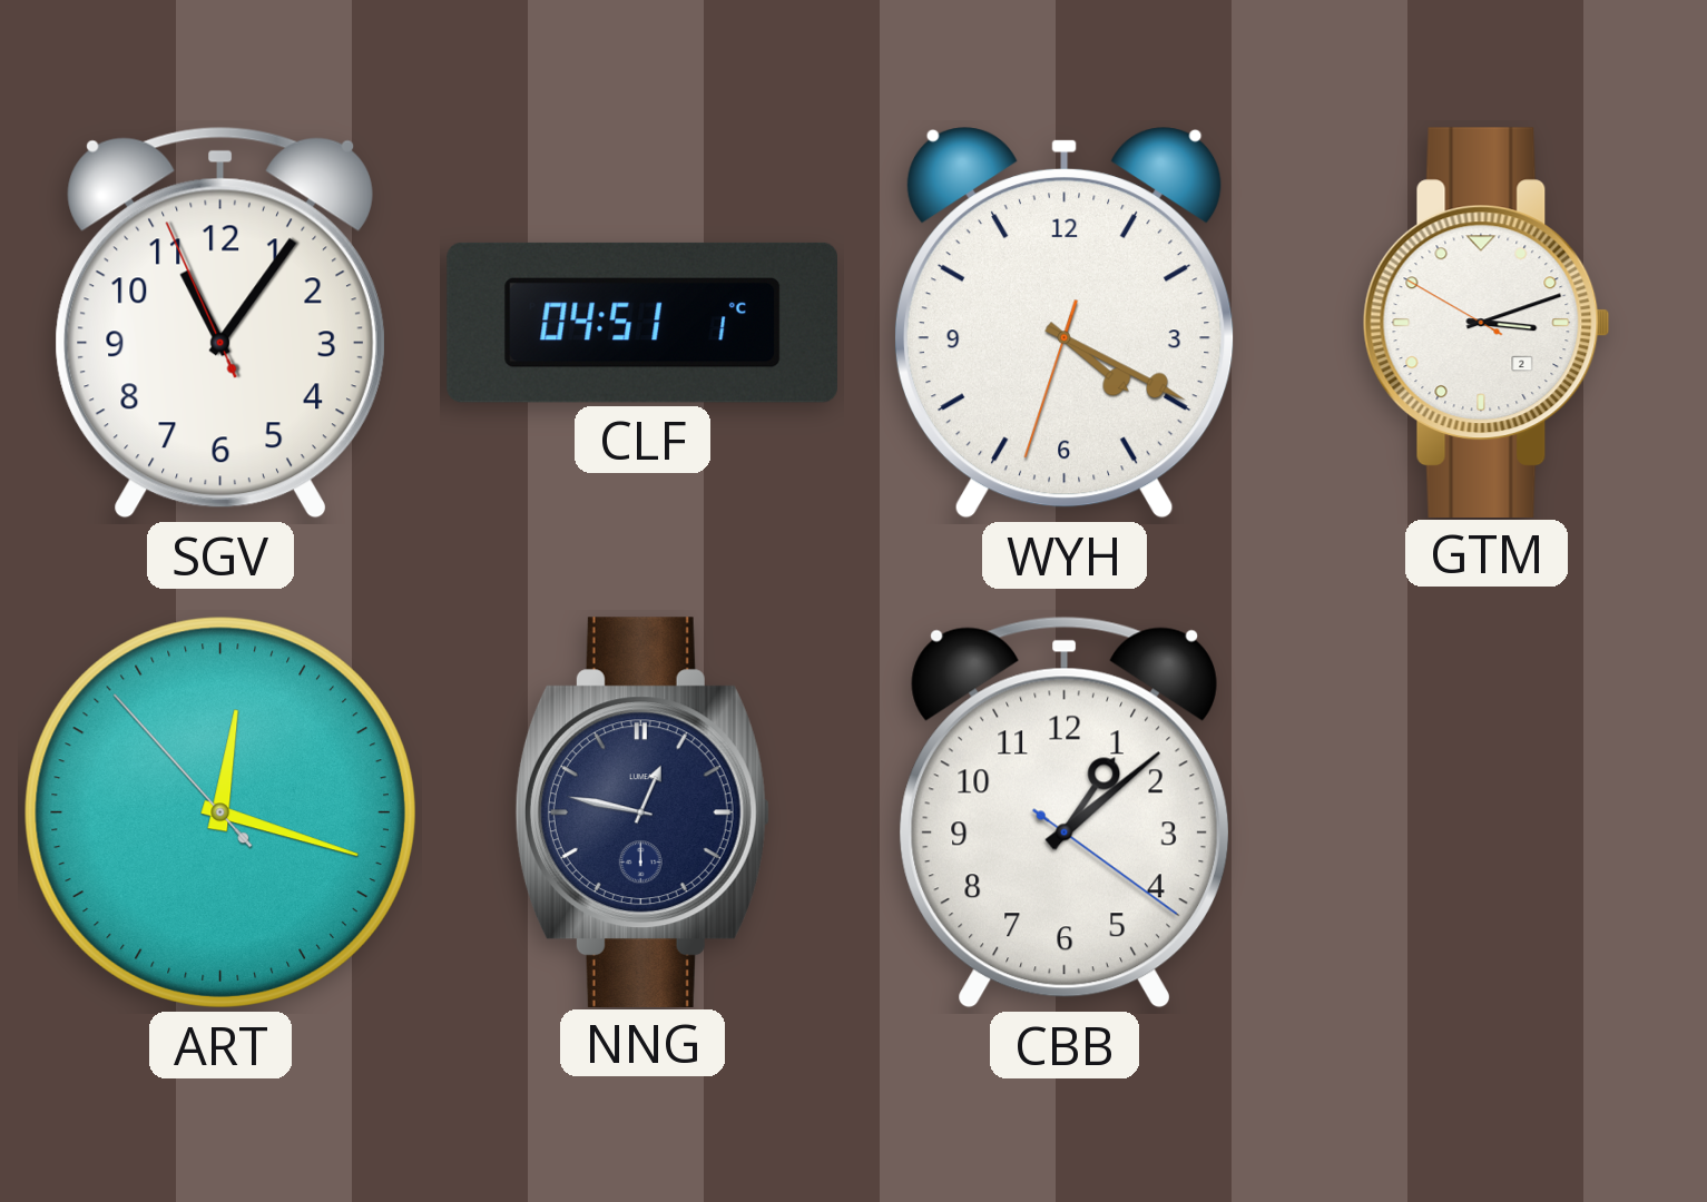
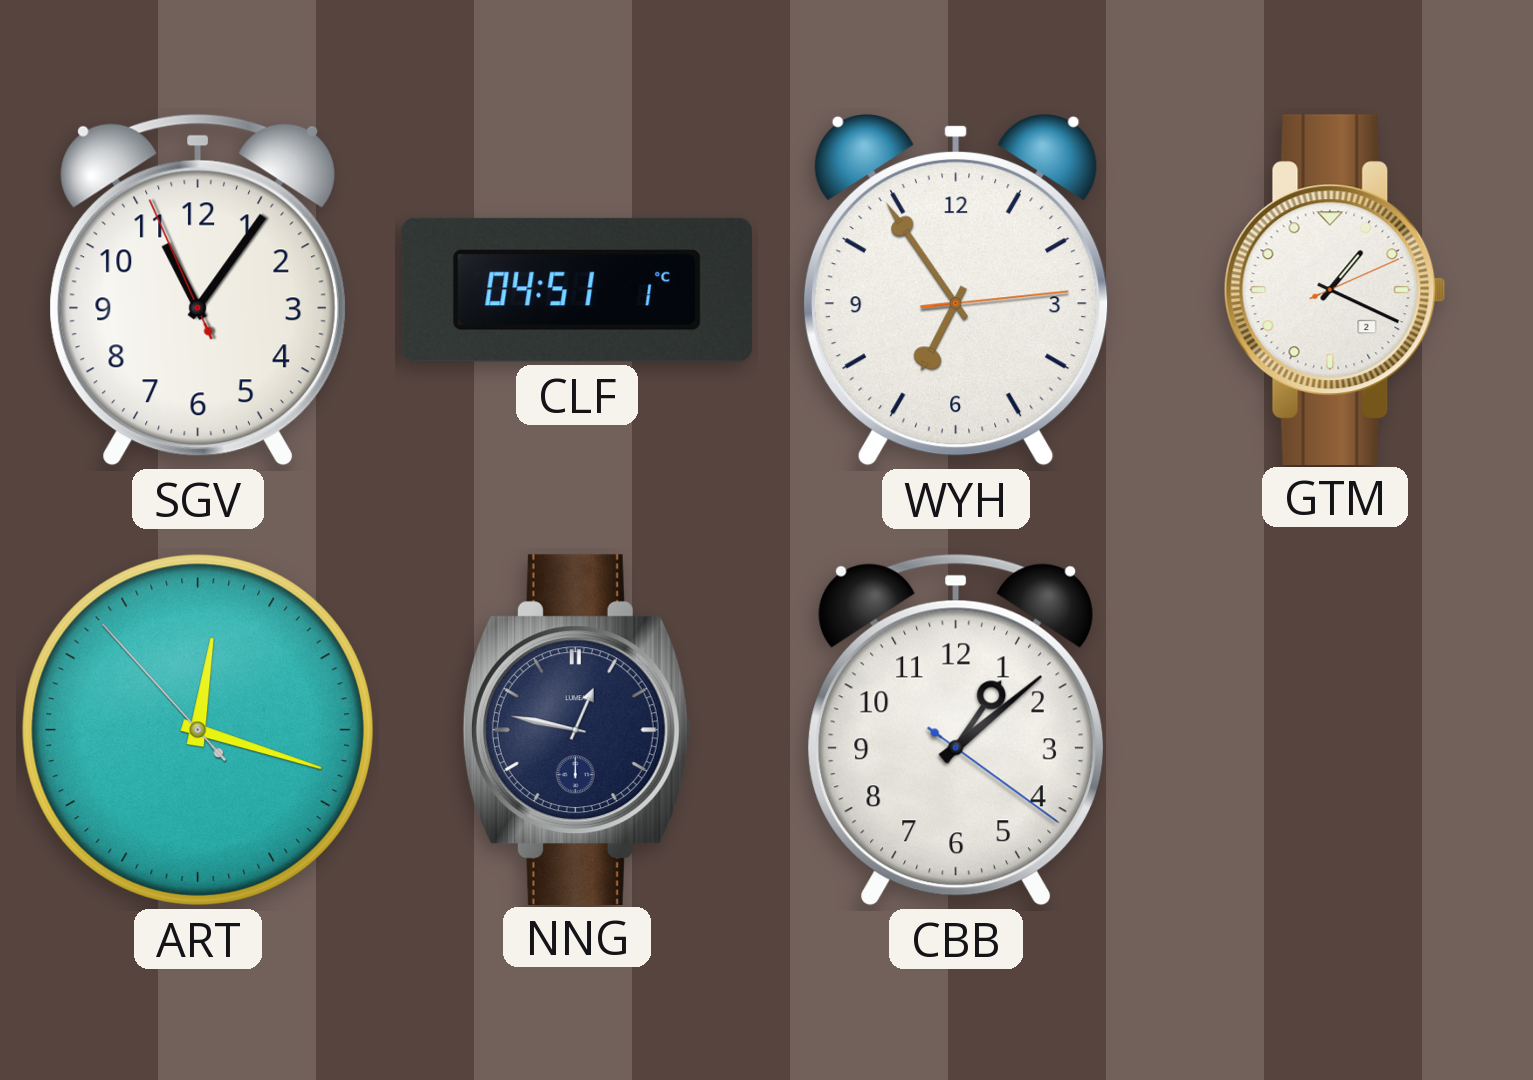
WYH: 4:19 -> 6:54
GTM: 3:11 -> 1:19
